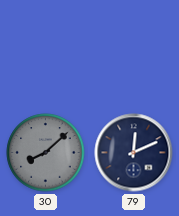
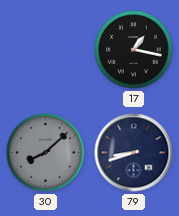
17: none -> 1:17
79: 12:11 -> 8:42
